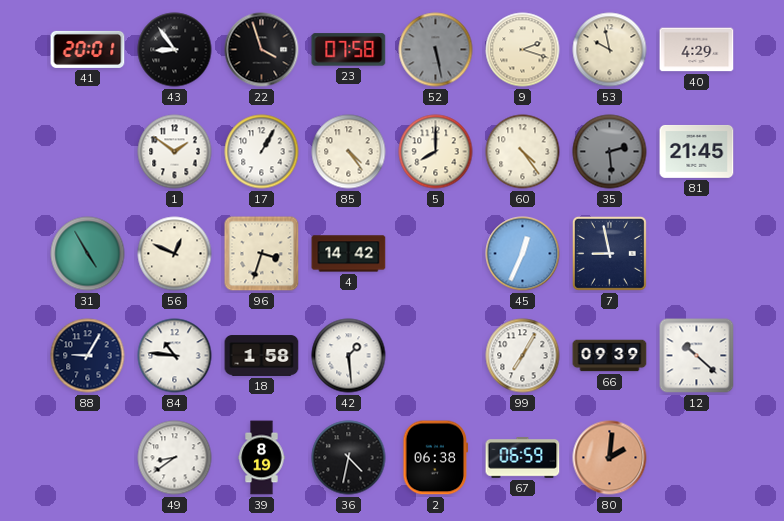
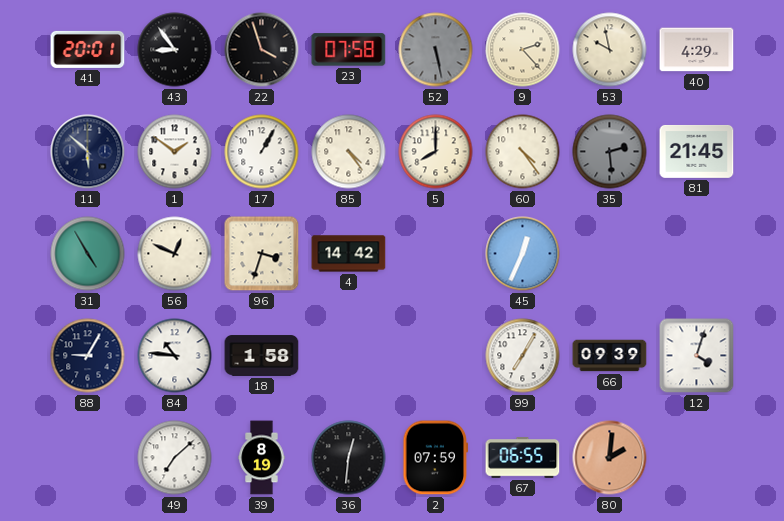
9: 2:18 -> 2:23
11: none -> 5:52
7: 8:58 -> none
42: 1:29 -> none
12: 10:22 -> 4:03
49: 8:39 -> 7:08
36: 4:32 -> 12:31
2: 06:38 -> 07:59
67: 06:59 -> 06:55
